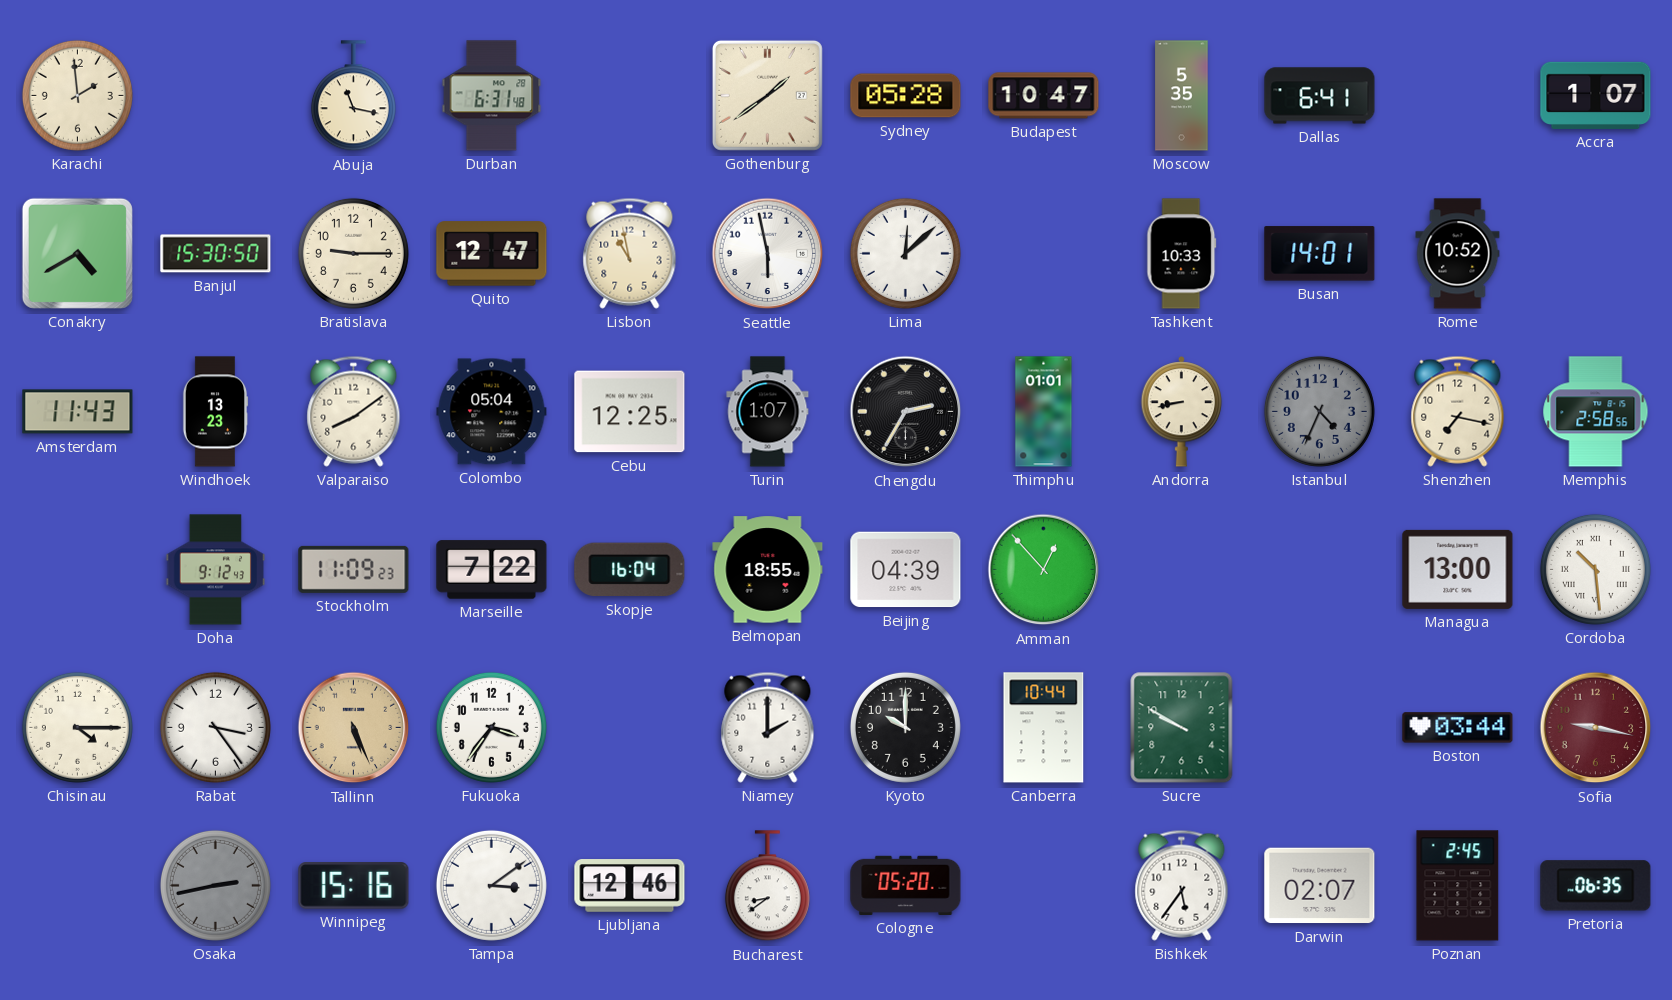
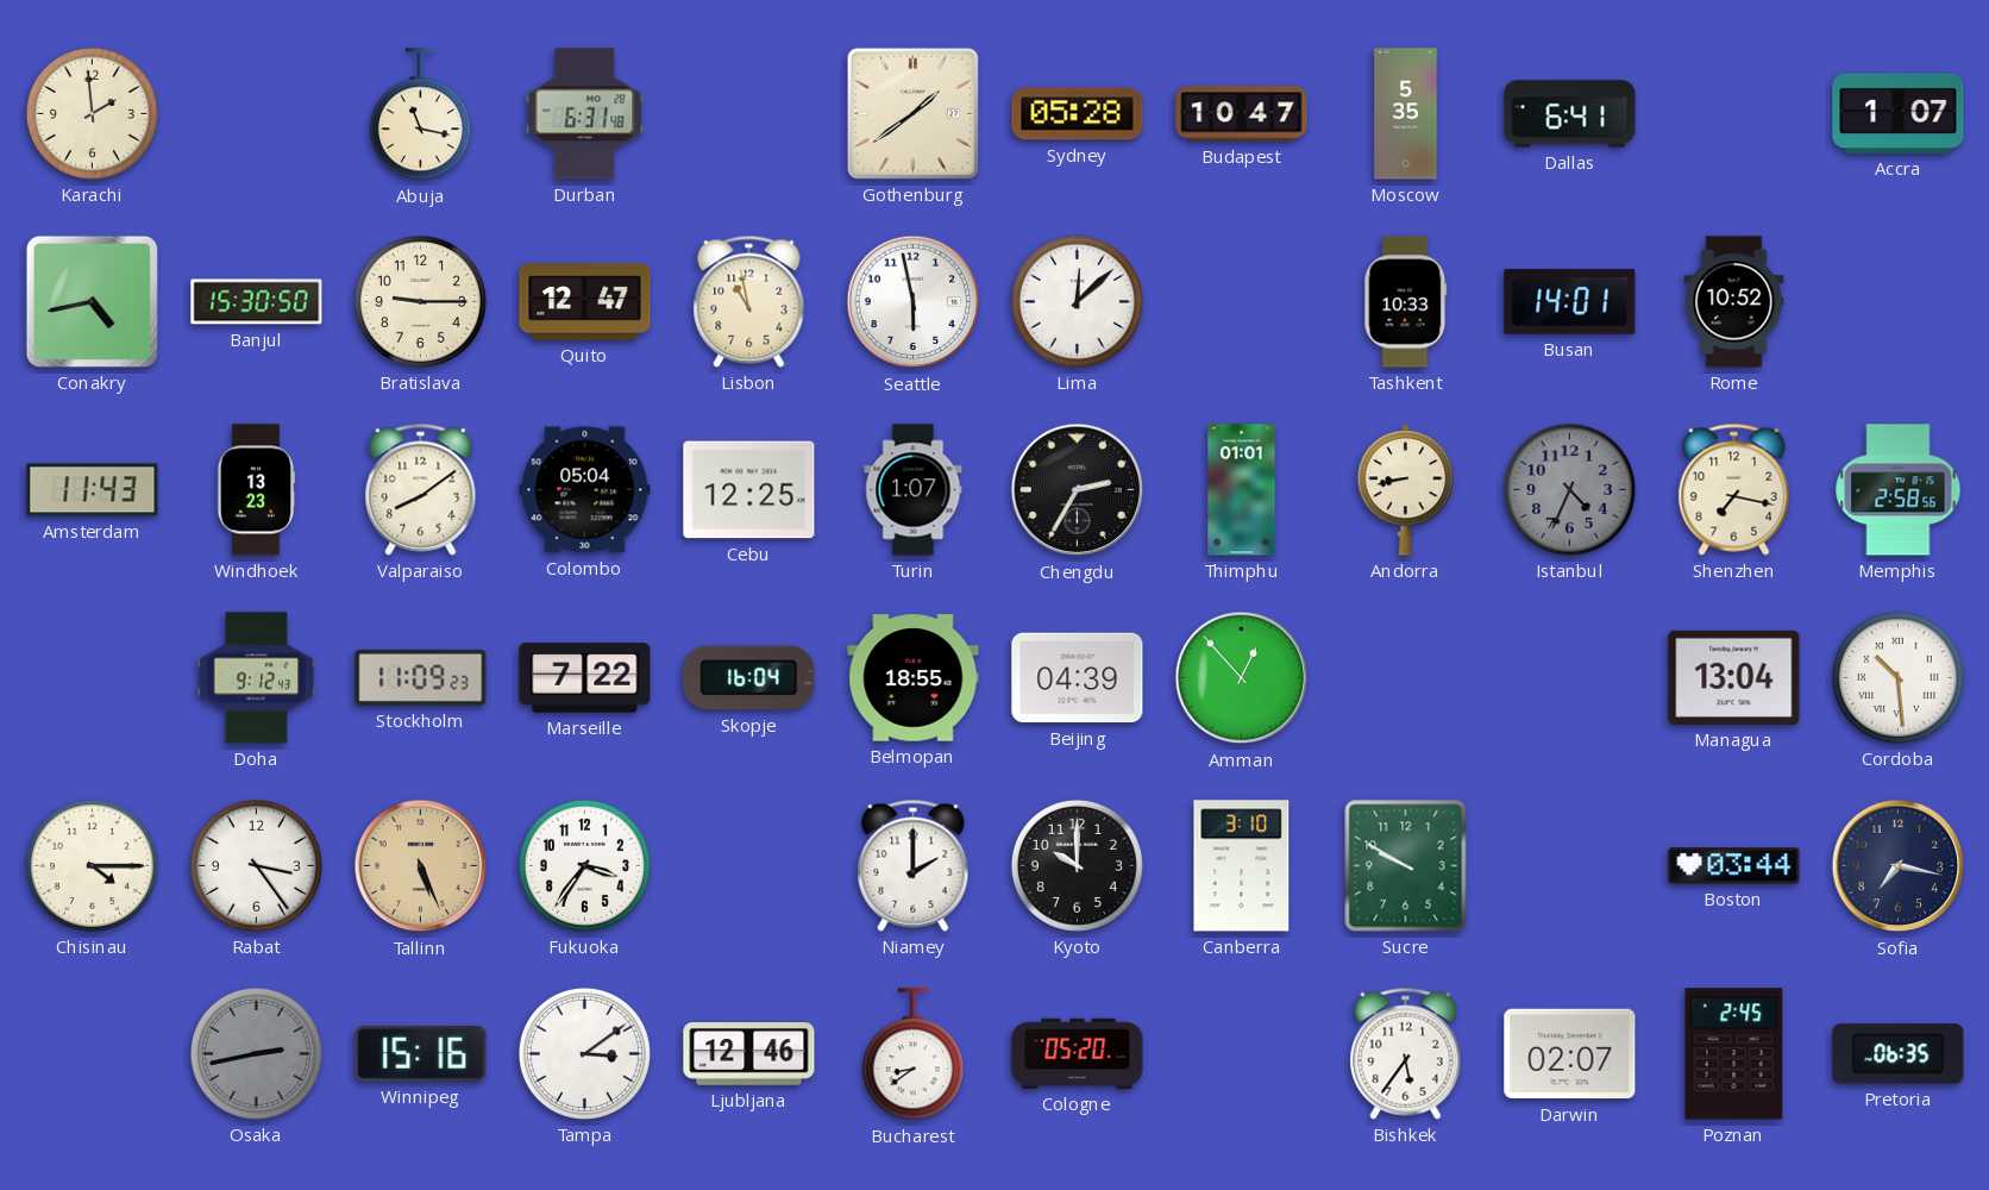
Conakry: 4:40 -> 4:43
Managua: 13:00 -> 13:04
Canberra: 10:44 -> 3:10
Sofia: 9:17 -> 7:17
Sofia dial: burgundy -> navy
